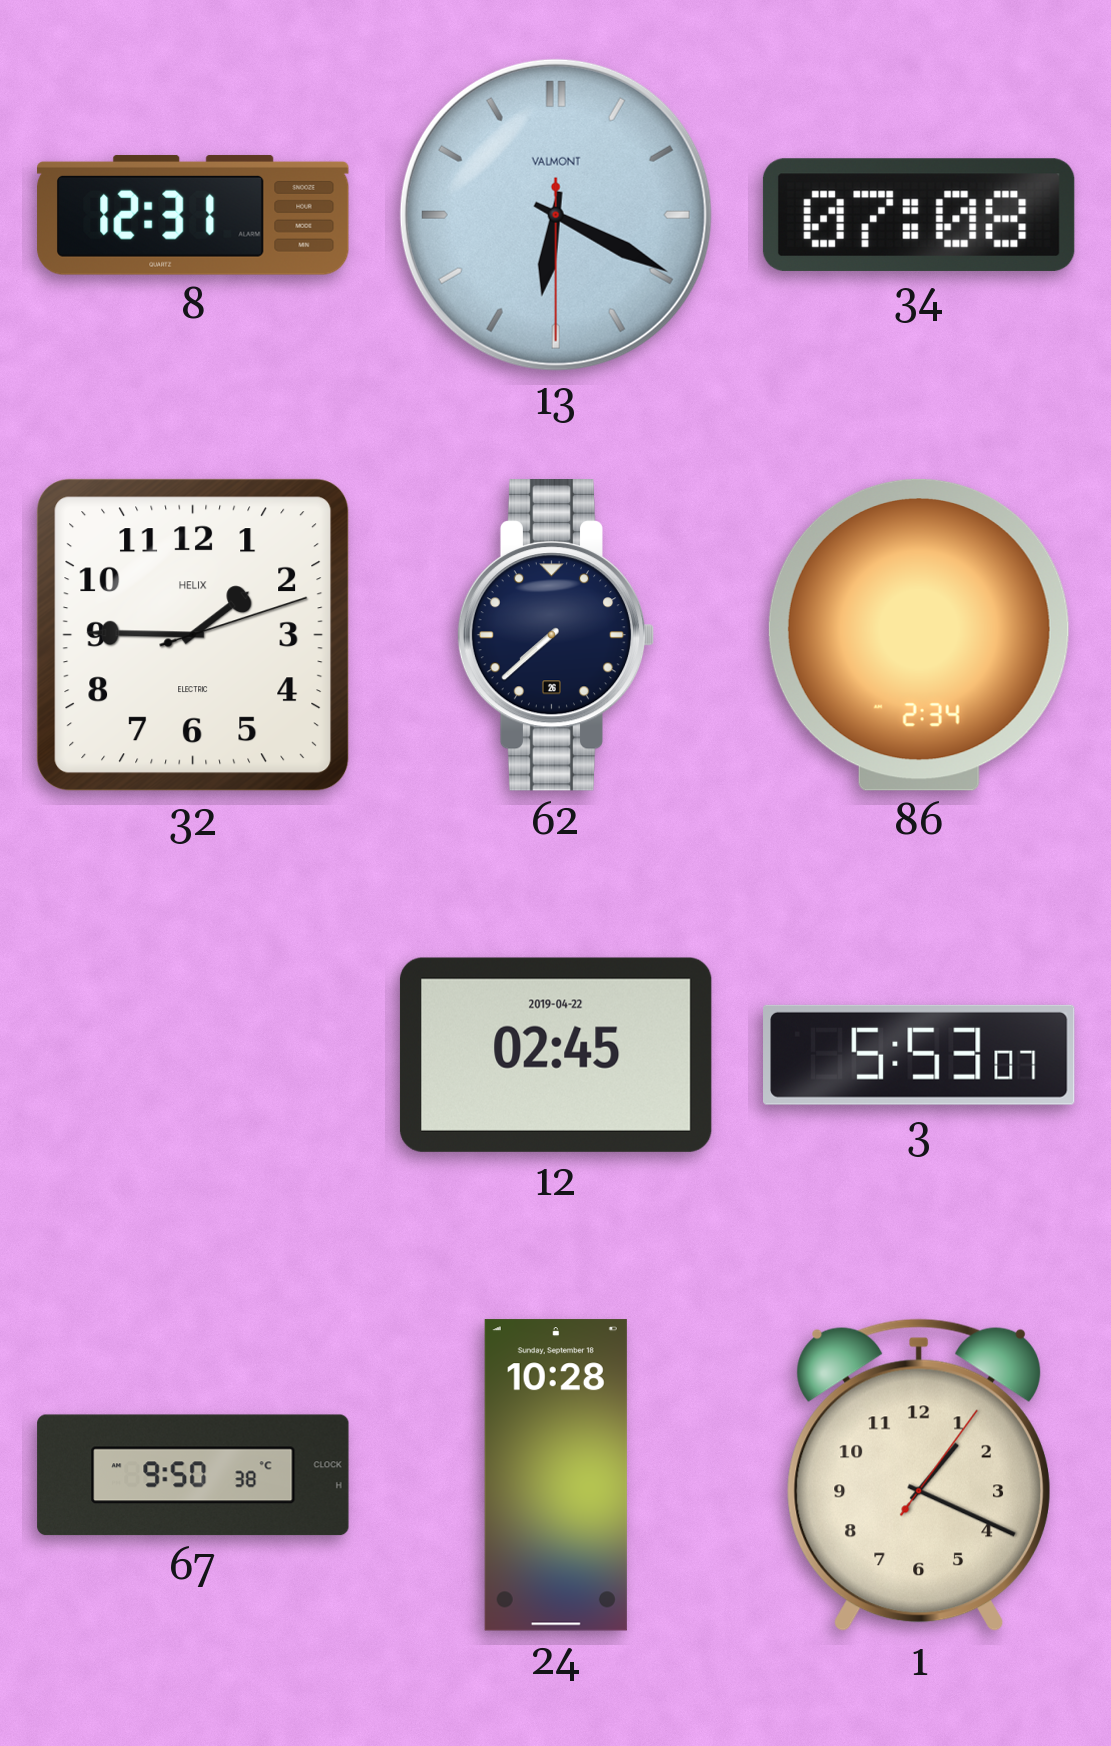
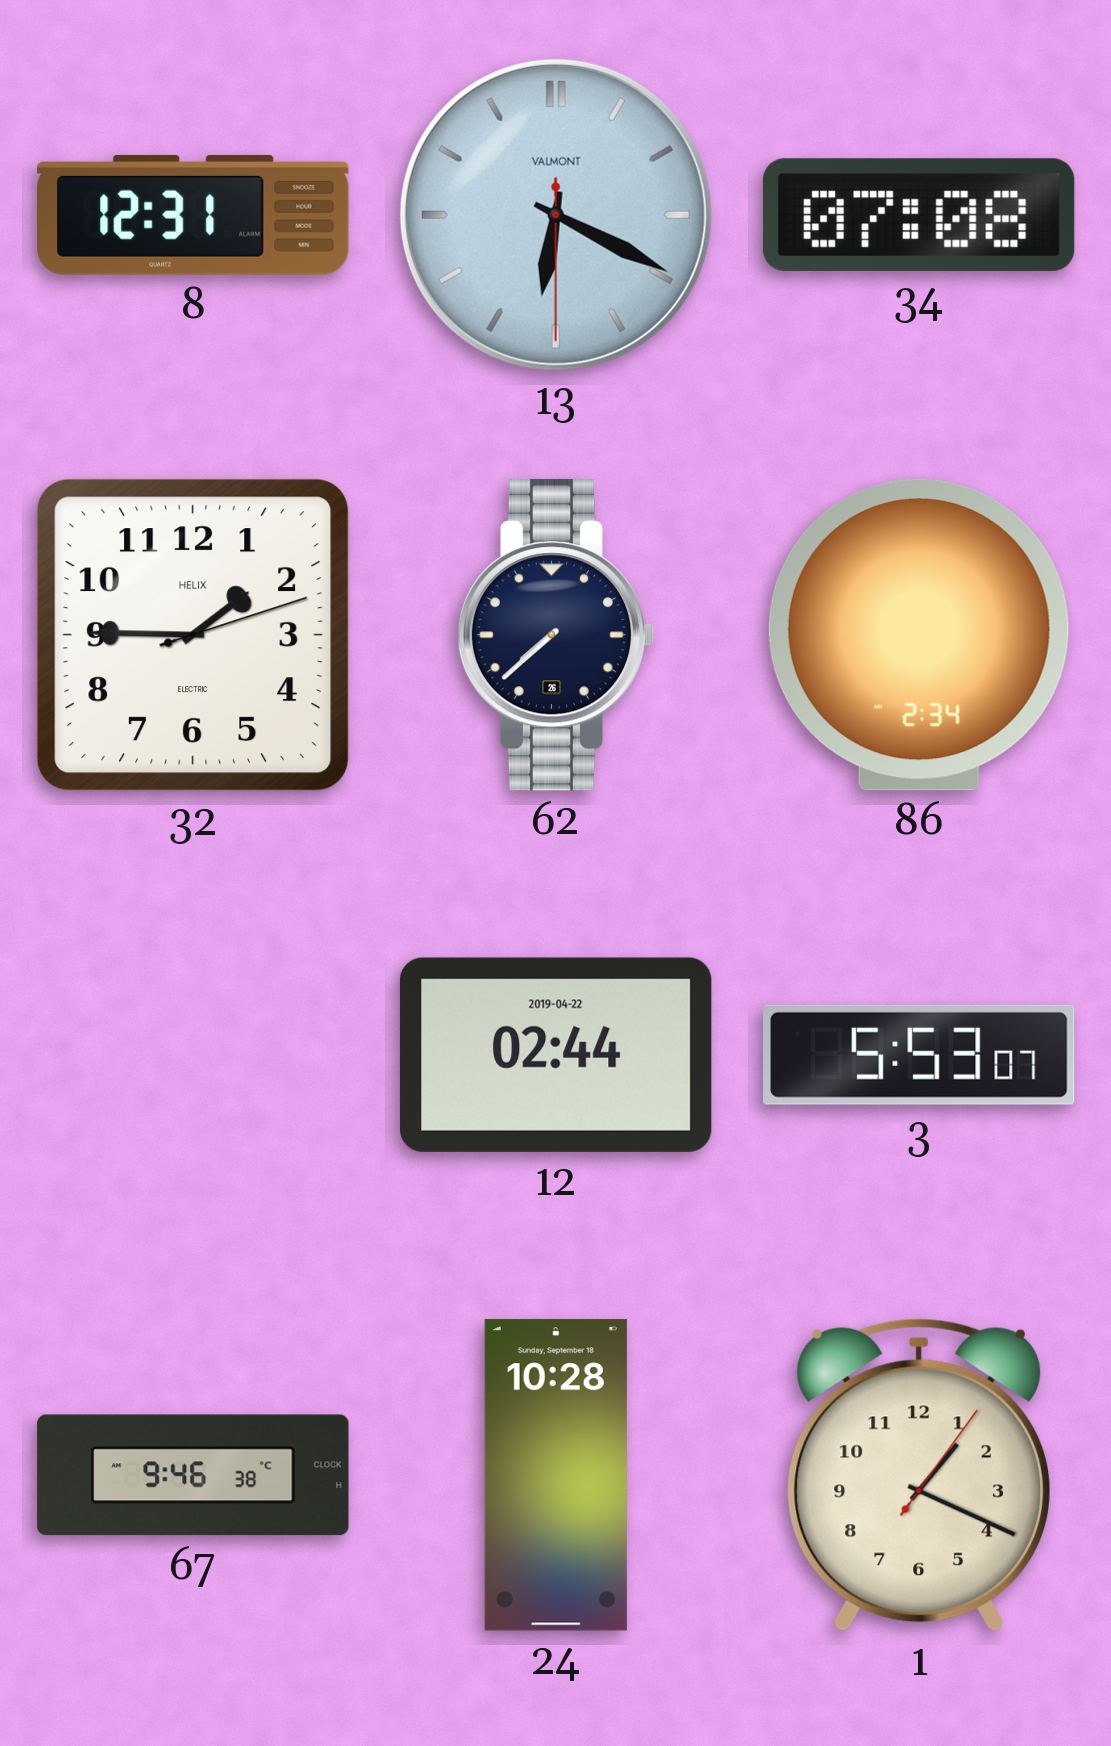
12: 02:45 -> 02:44
67: 9:50 -> 9:46
